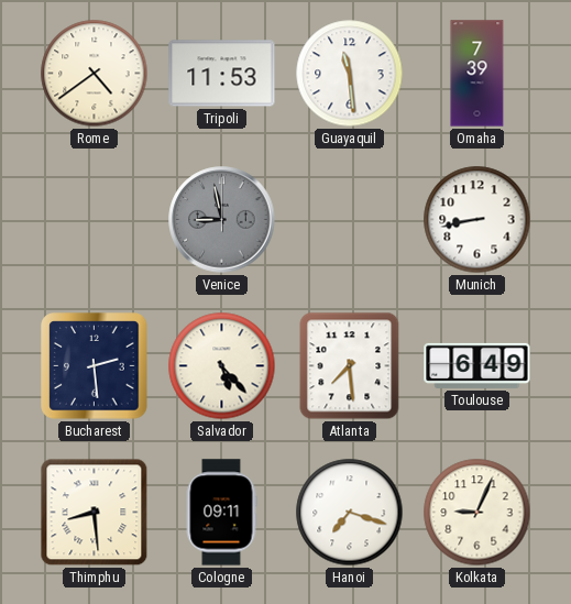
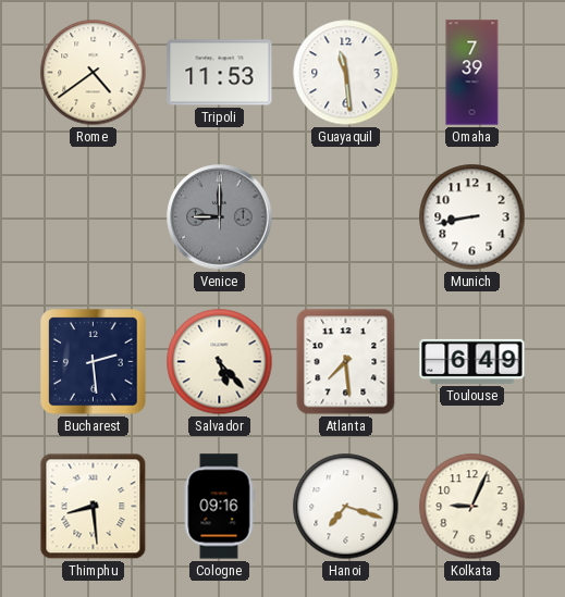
Venice: 8:58 -> 9:00
Cologne: 09:11 -> 09:16
